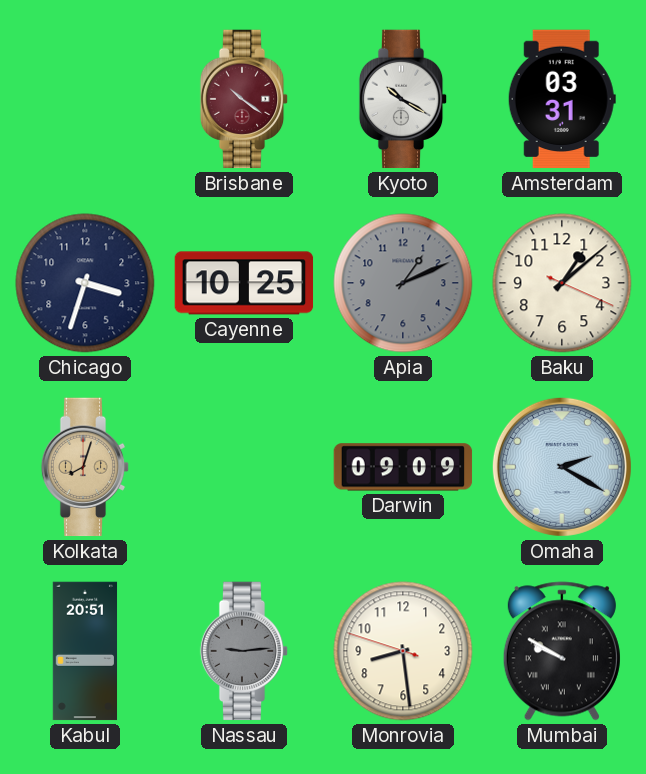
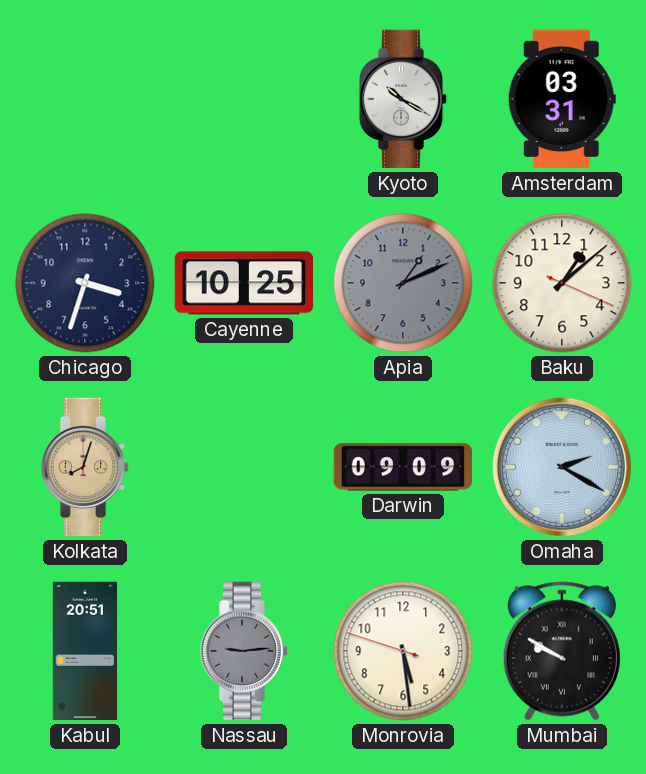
Brisbane: 10:21 -> none
Monrovia: 8:28 -> 5:28
